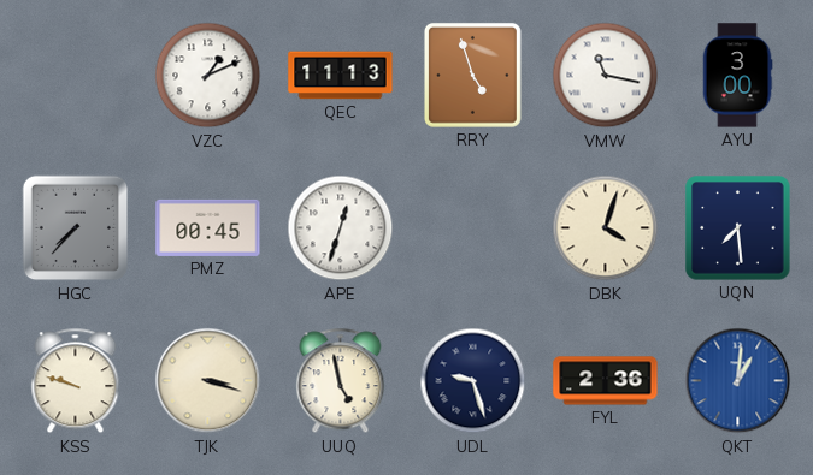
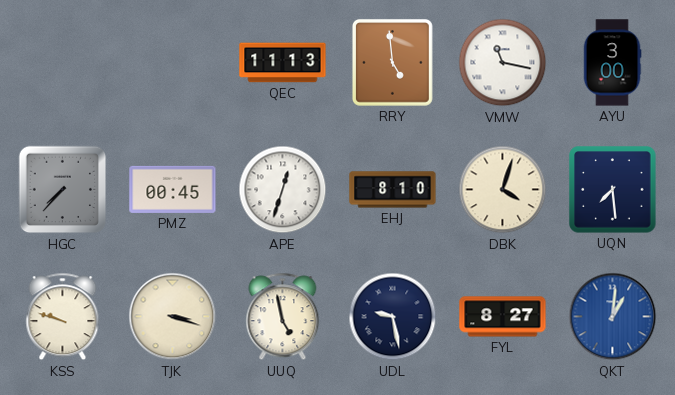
VZC: 1:11 -> none
RRY: 4:57 -> 4:59
EHJ: none -> 8:10
UDL: 9:27 -> 9:28
FYL: 2:36 -> 8:27
